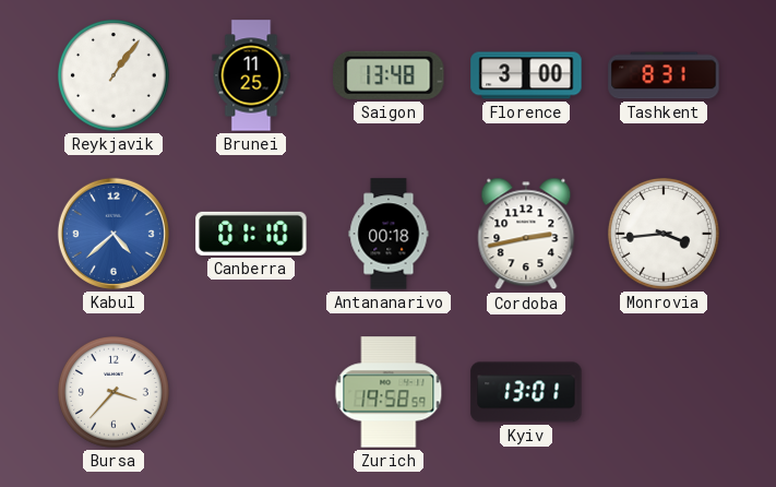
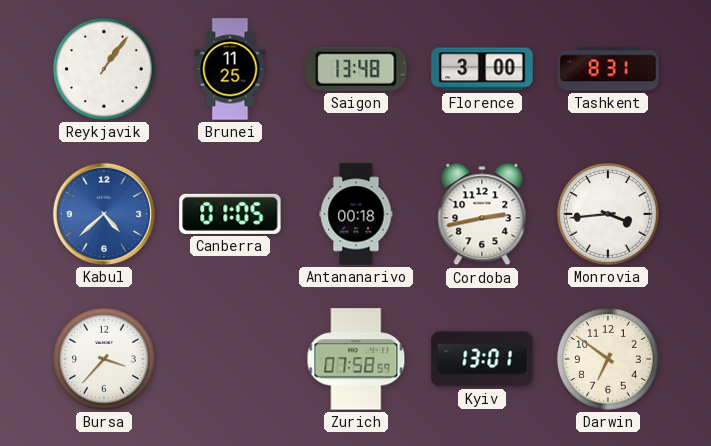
Canberra: 01:10 -> 01:05
Zurich: 19:58 -> 07:58
Darwin: none -> 6:51
